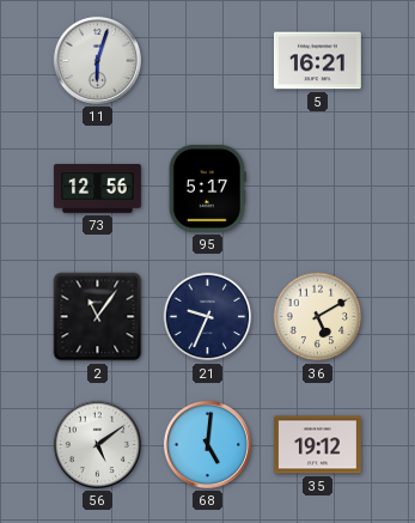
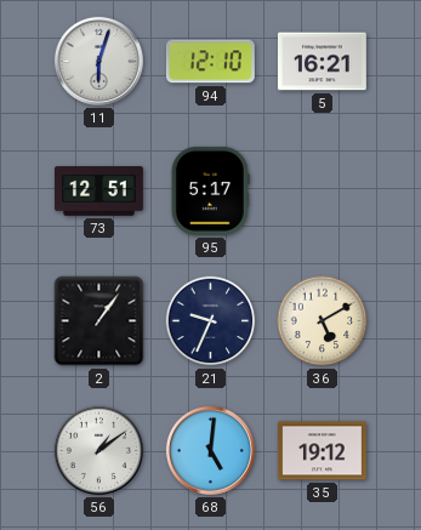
94: none -> 12:10
73: 12:56 -> 12:51
2: 11:06 -> 1:06
56: 5:09 -> 1:09
